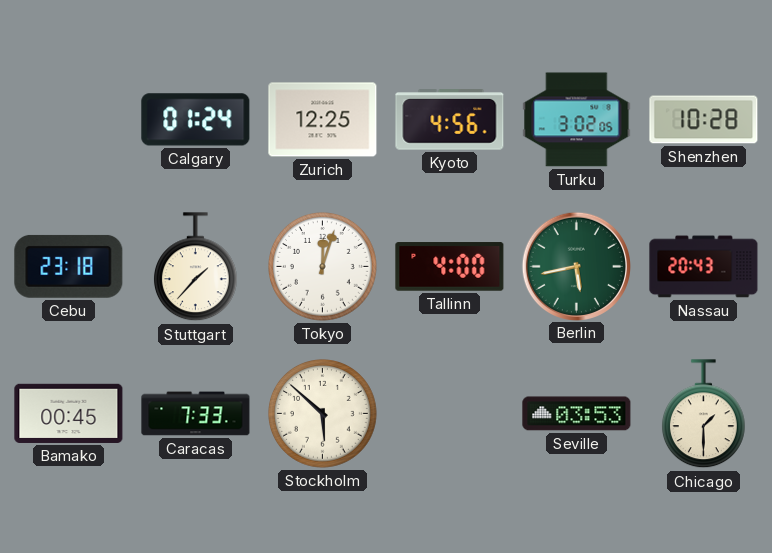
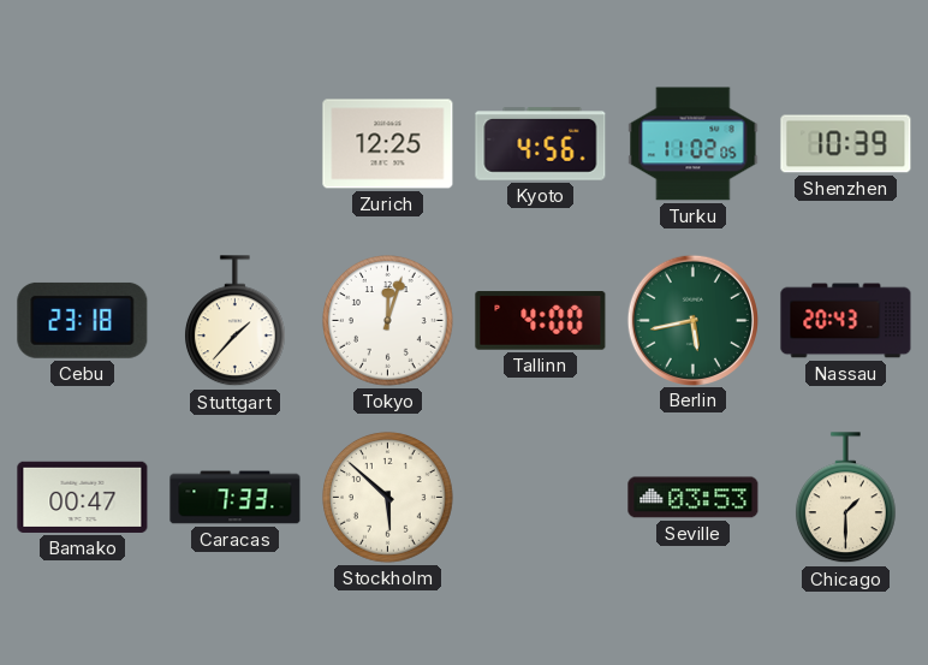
Calgary: 01:24 -> none
Turku: 3:02 -> 11:02
Shenzhen: 10:28 -> 10:39
Bamako: 00:45 -> 00:47
